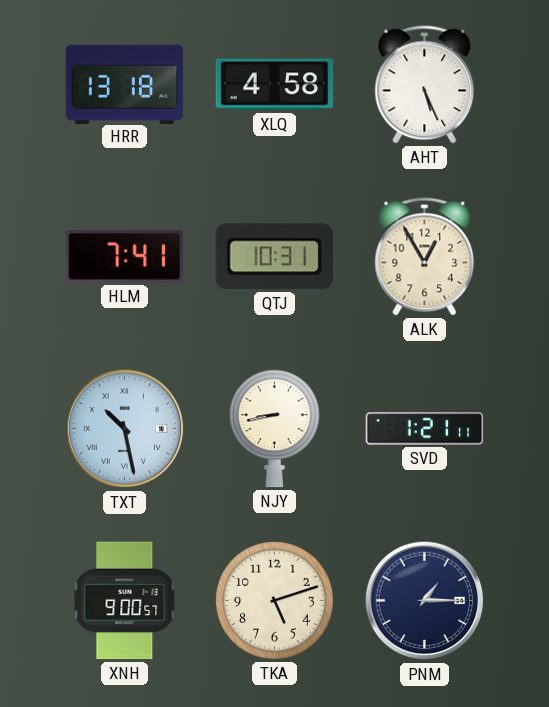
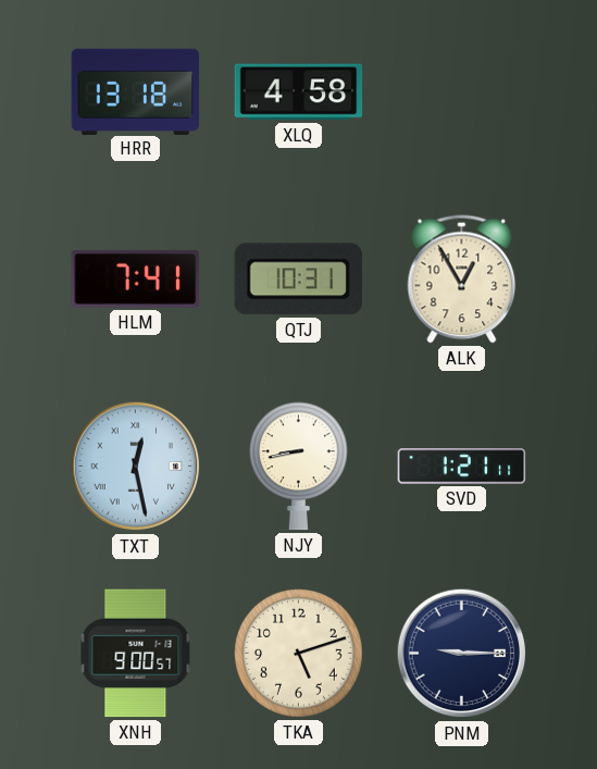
AHT: 5:26 -> none
TXT: 10:28 -> 12:28
PNM: 1:15 -> 9:15
